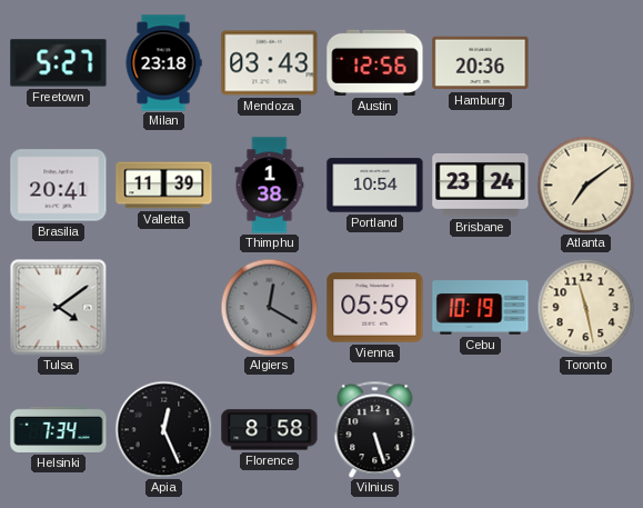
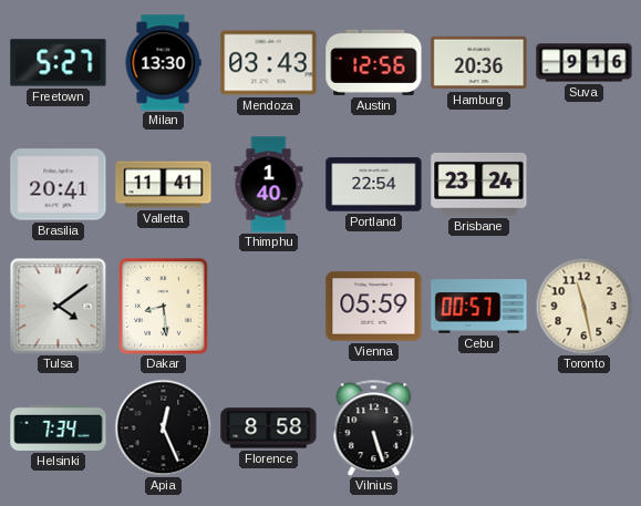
Milan: 23:18 -> 13:30
Suva: none -> 9:16
Valletta: 11:39 -> 11:41
Thimphu: 1:38 -> 1:40
Portland: 10:54 -> 22:54
Atlanta: 7:09 -> none
Dakar: none -> 8:29
Algiers: 12:20 -> none
Cebu: 10:19 -> 00:57
